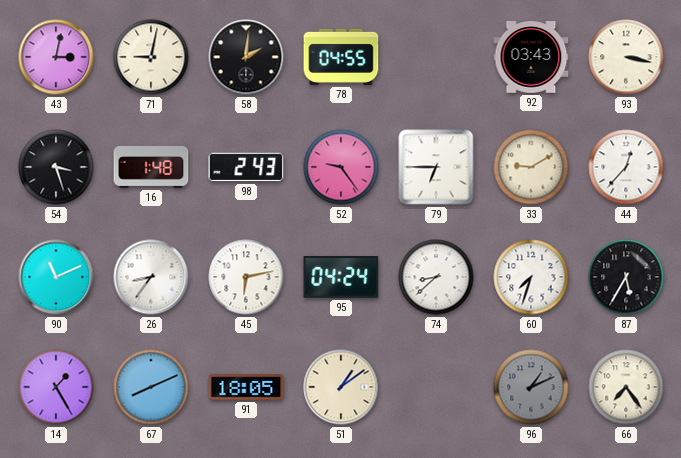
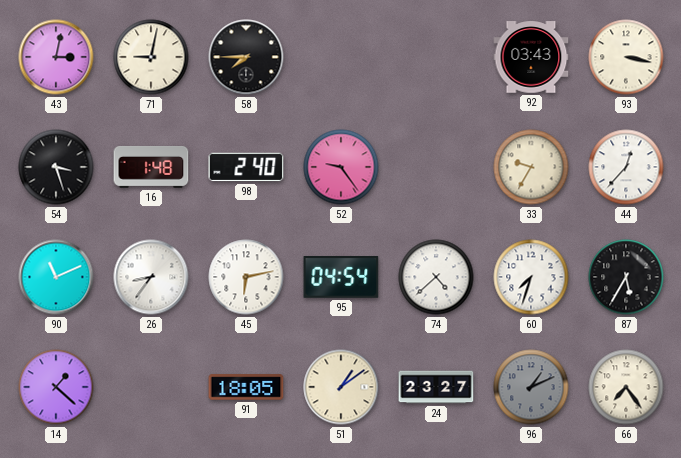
58: 2:01 -> 7:45
78: 04:55 -> none
98: 2:43 -> 2:40
79: 6:45 -> none
33: 9:10 -> 9:35
95: 04:24 -> 04:54
74: 8:38 -> 4:38
14: 1:25 -> 1:22
67: 8:11 -> none
24: none -> 23:27
